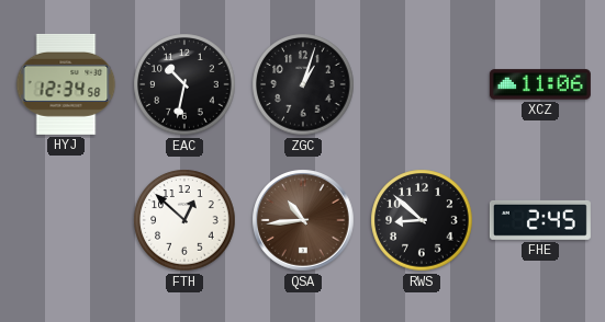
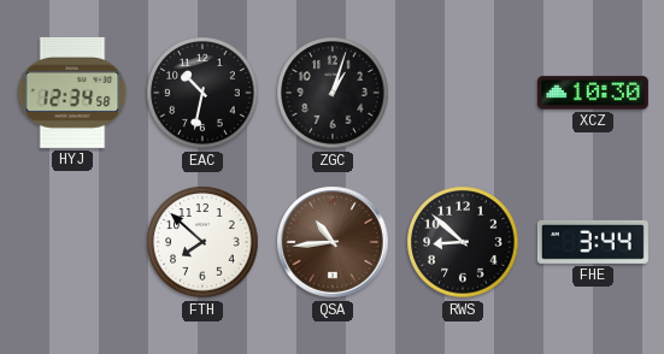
XCZ: 11:06 -> 10:30
FTH: 12:52 -> 7:52
FHE: 2:45 -> 3:44
